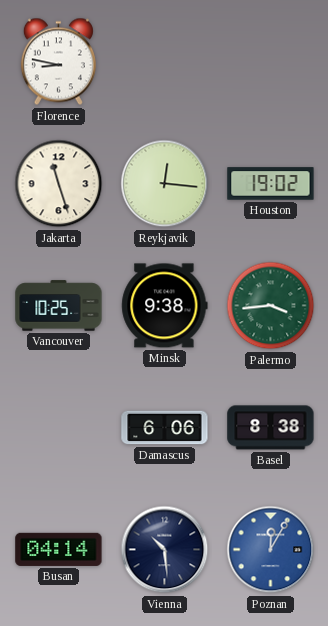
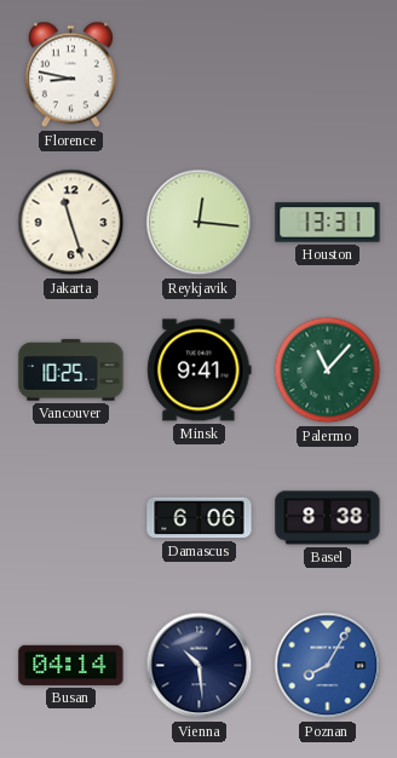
Houston: 19:02 -> 13:31
Minsk: 9:38 -> 9:41
Palermo: 3:44 -> 11:07
Poznan: 12:05 -> 8:05
